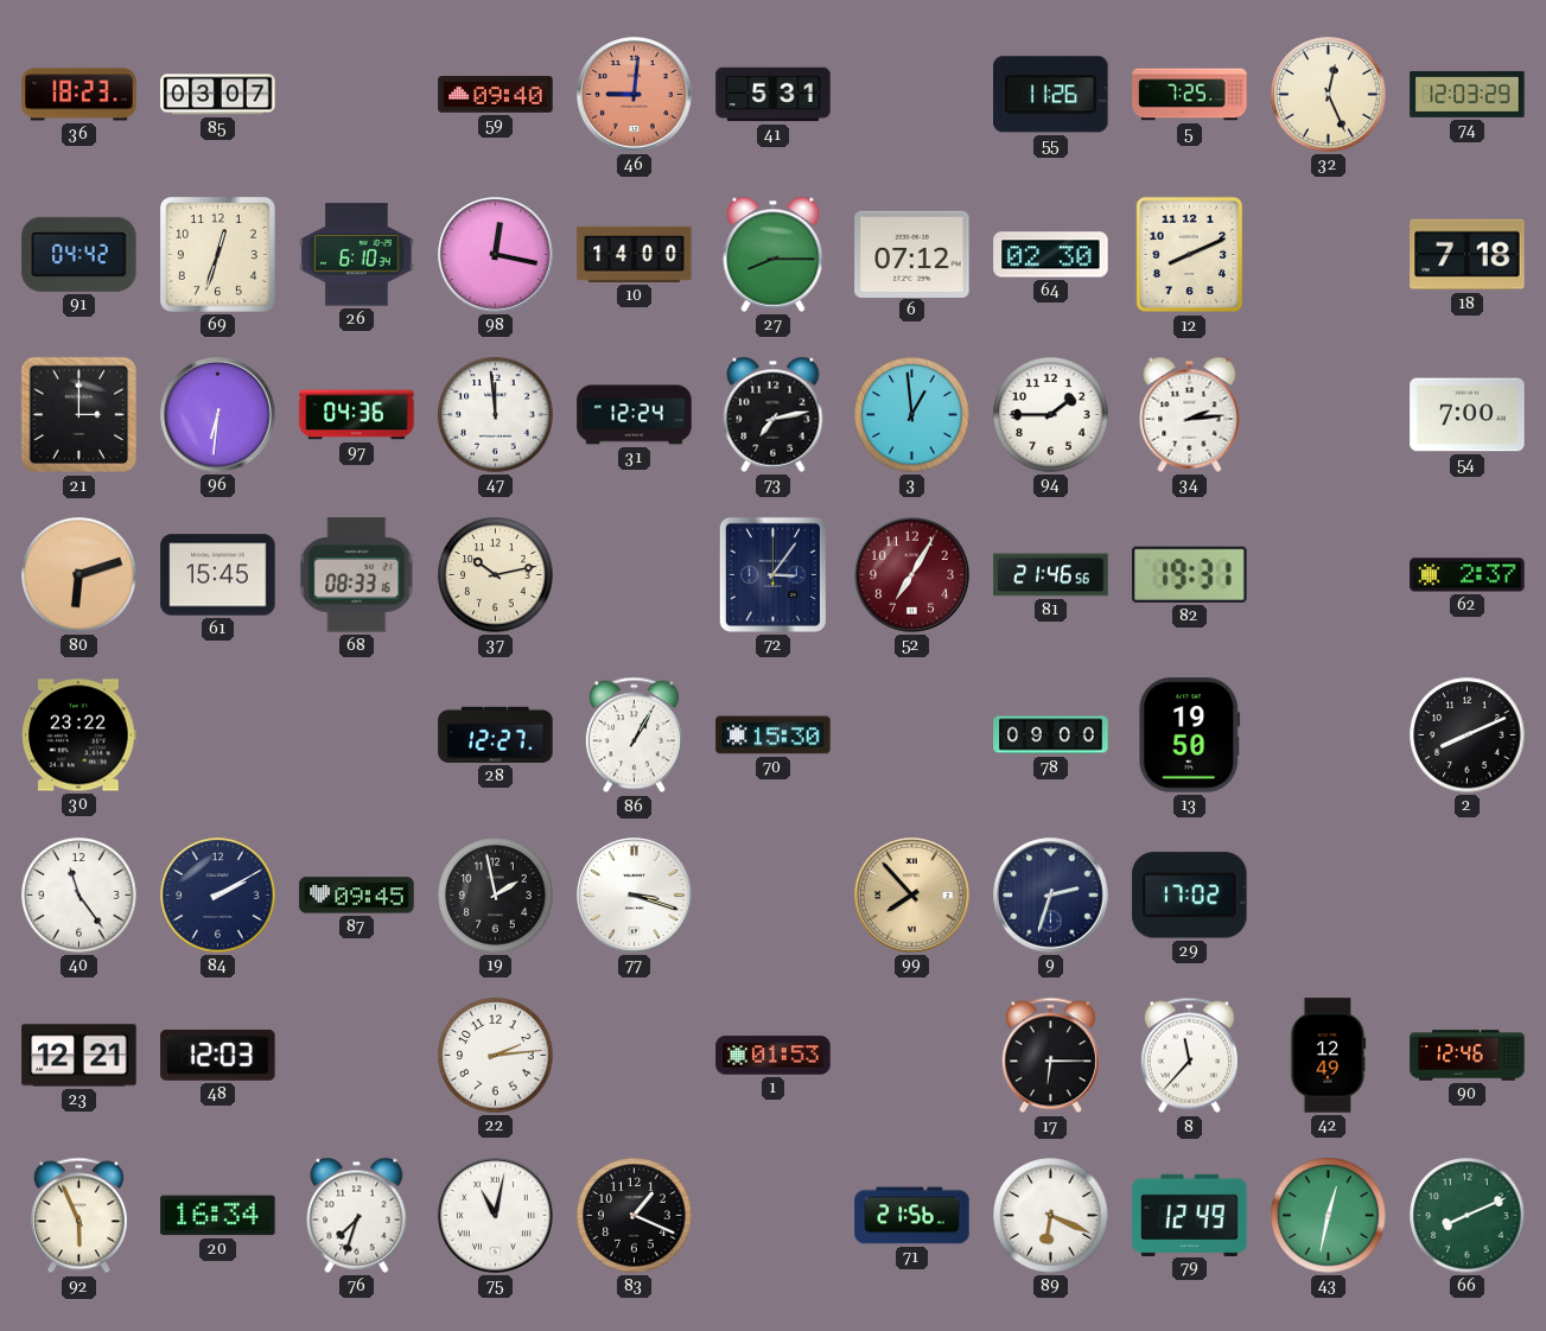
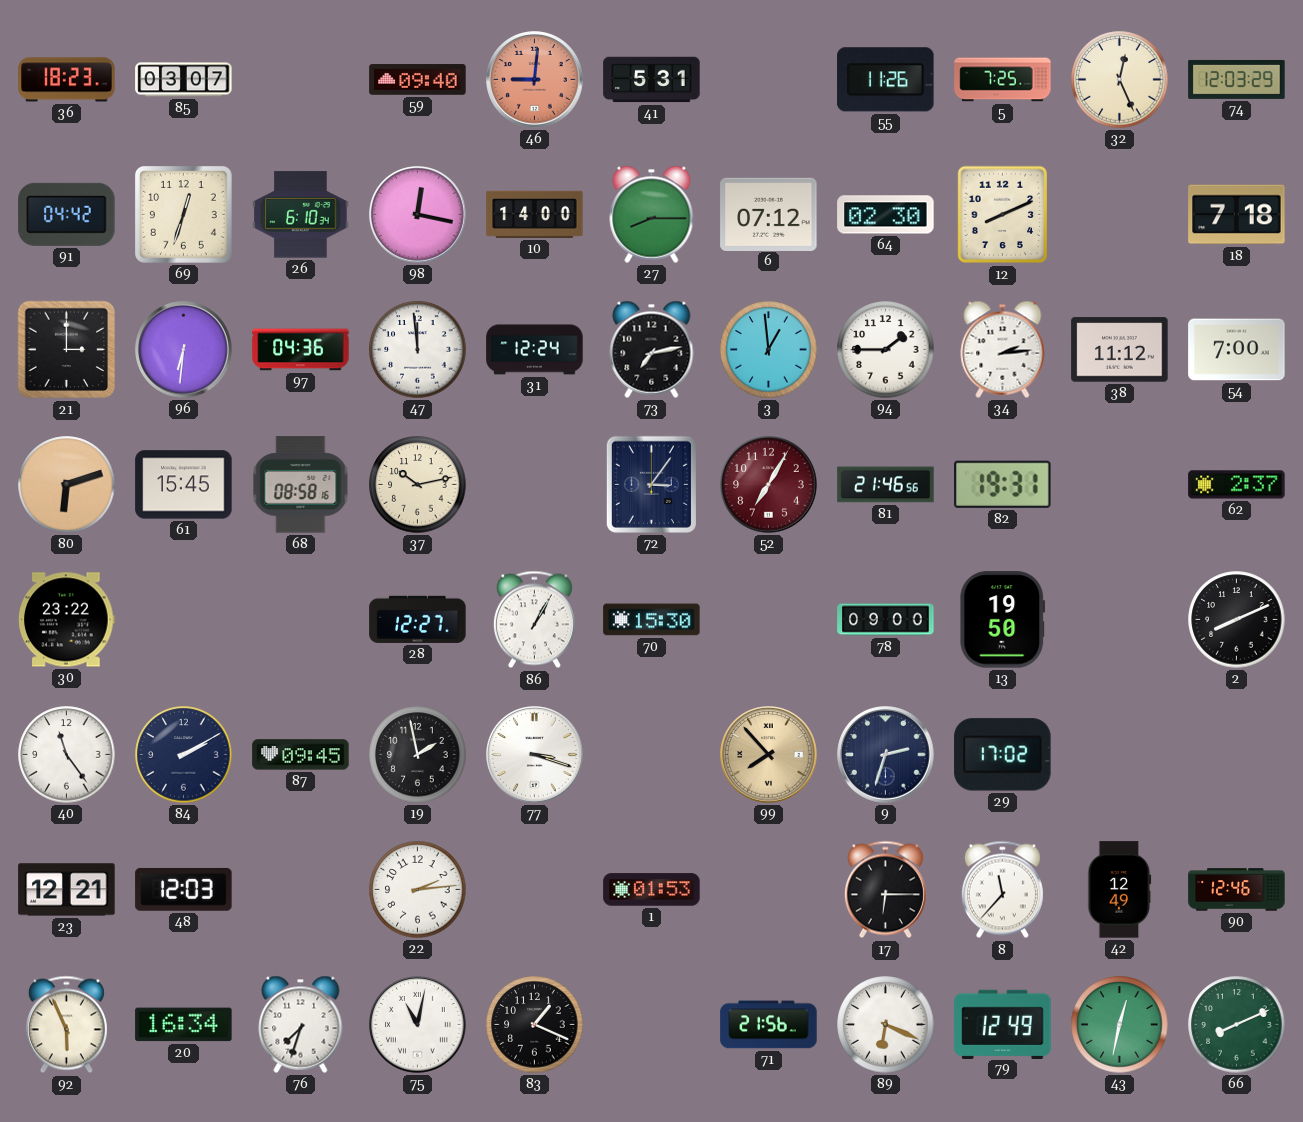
38: none -> 11:12
68: 08:33 -> 08:58
